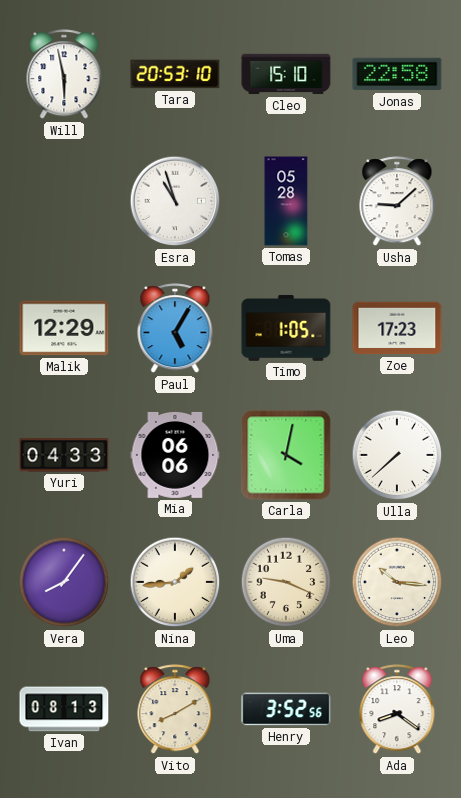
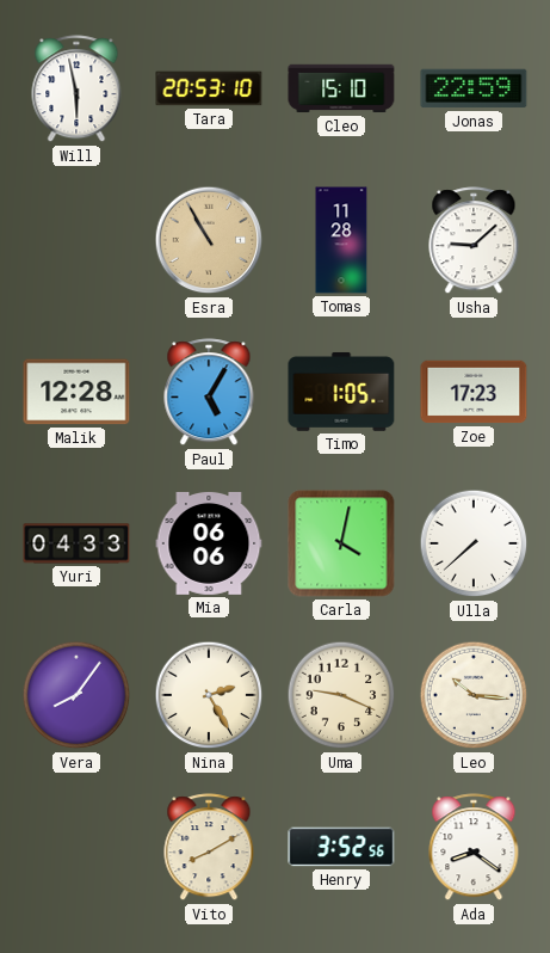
Jonas: 22:58 -> 22:59
Esra: 10:57 -> 10:55
Esra dial: white -> champagne
Tomas: 05:28 -> 11:28
Malik: 12:29 -> 12:28
Nina: 1:44 -> 2:25
Ivan: 08:13 -> none
